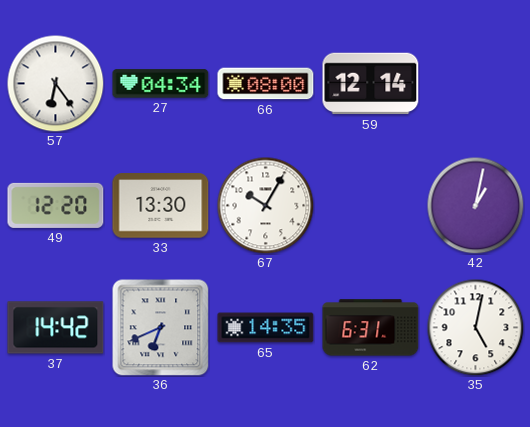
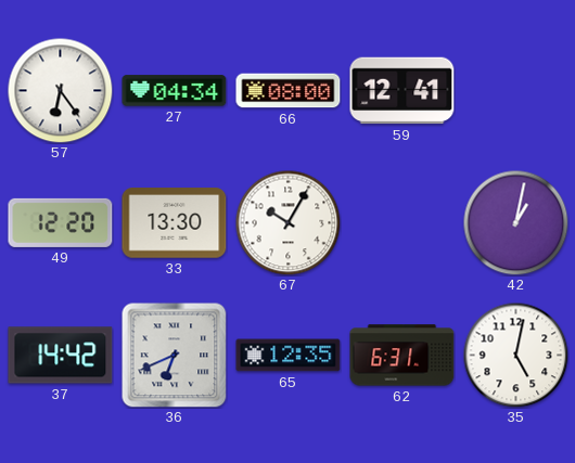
59: 12:14 -> 12:41
65: 14:35 -> 12:35
